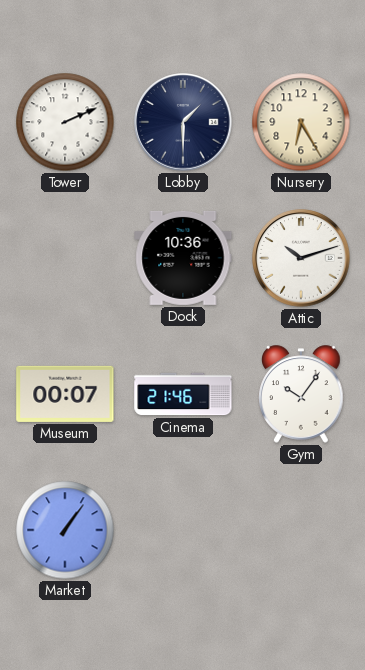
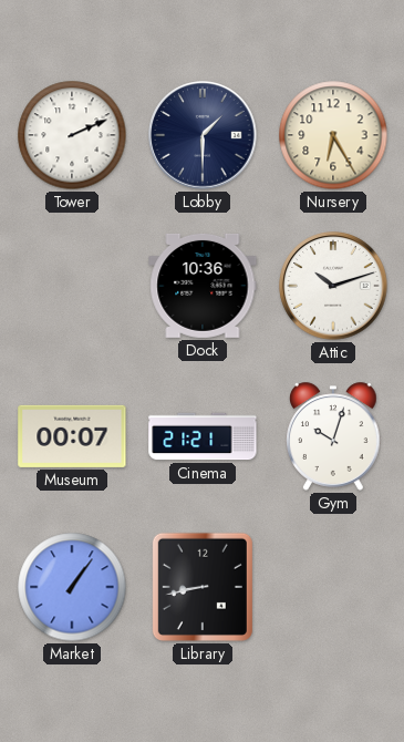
Cinema: 21:46 -> 21:21
Gym: 10:06 -> 10:03
Library: none -> 8:43
